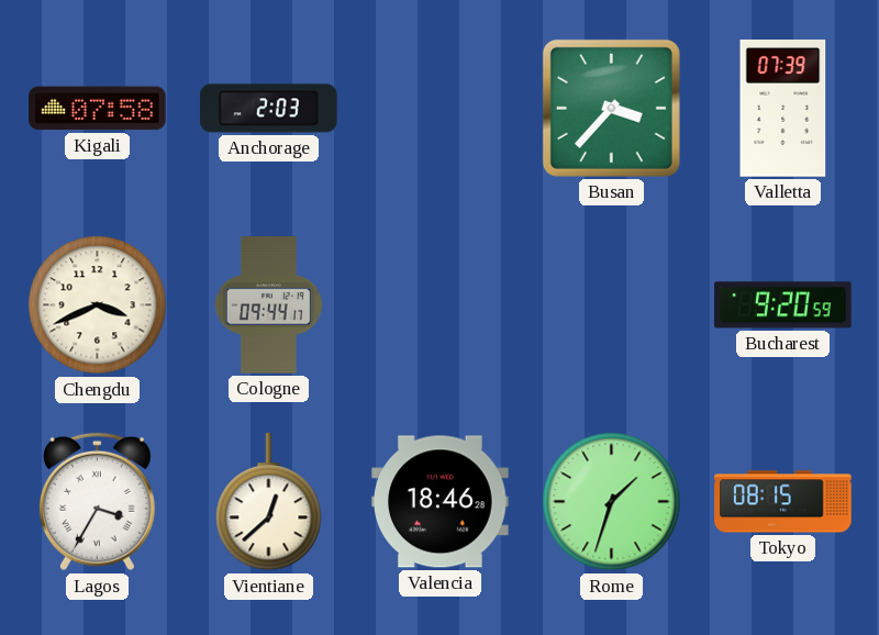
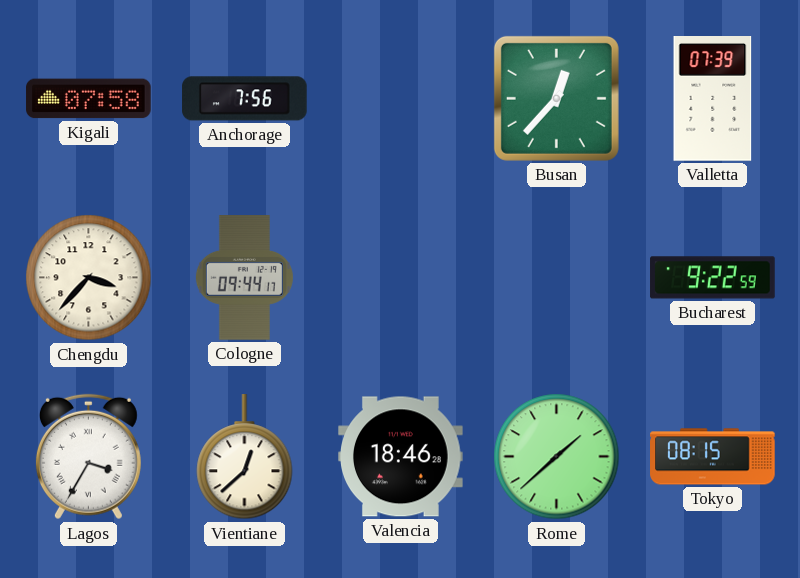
Anchorage: 2:03 -> 7:56
Busan: 3:37 -> 12:37
Chengdu: 3:41 -> 3:37
Bucharest: 9:20 -> 9:22
Rome: 1:33 -> 1:38
